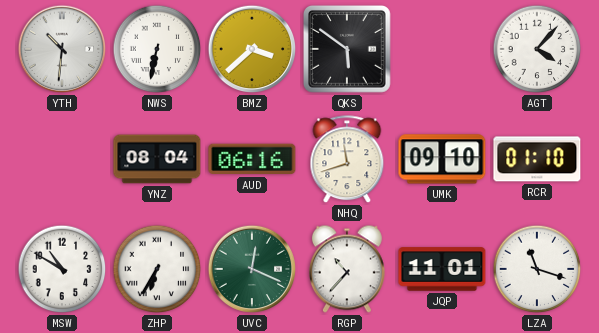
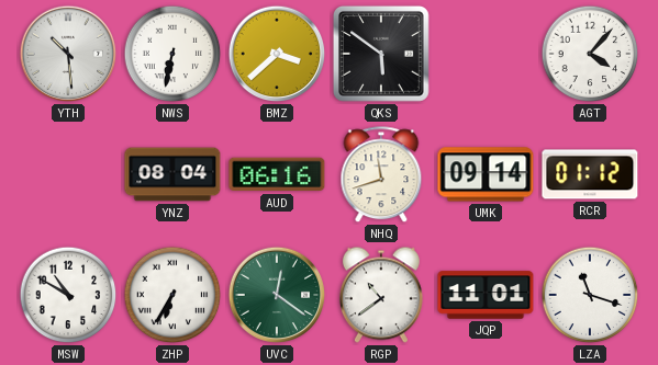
YTH: 10:31 -> 10:29
UMK: 09:10 -> 09:14
RCR: 01:10 -> 01:12
UVC: 12:19 -> 12:21
RGP: 10:37 -> 10:39
